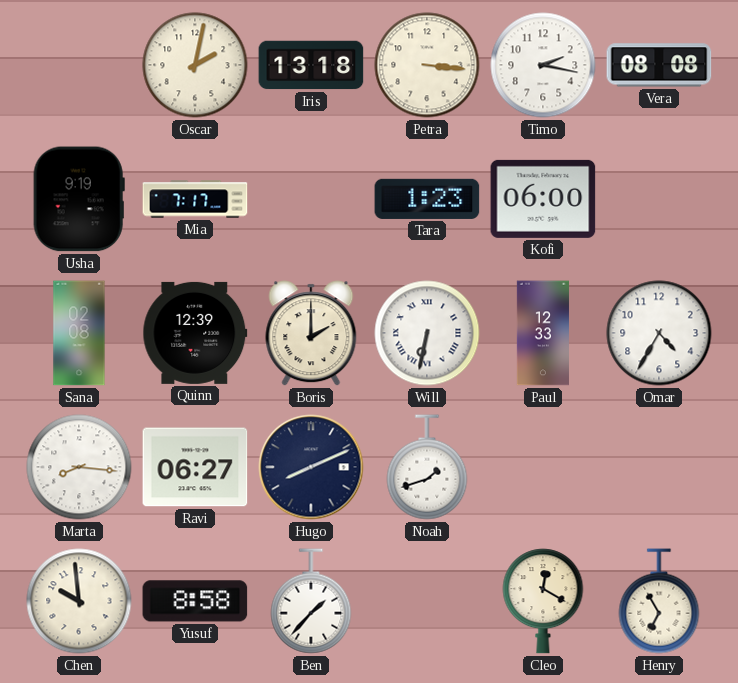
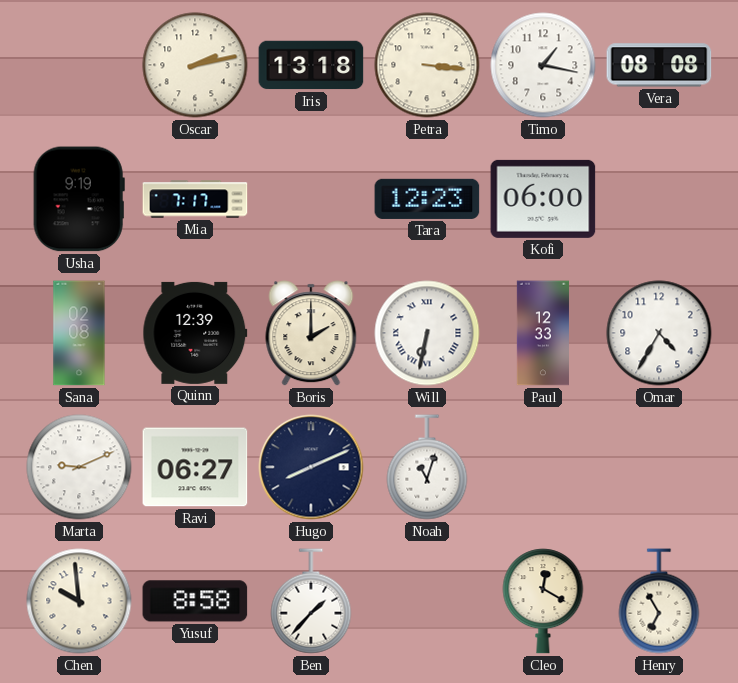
Oscar: 2:02 -> 2:13
Timo: 2:17 -> 1:17
Tara: 1:23 -> 12:23
Marta: 8:16 -> 9:11
Noah: 1:42 -> 11:03
